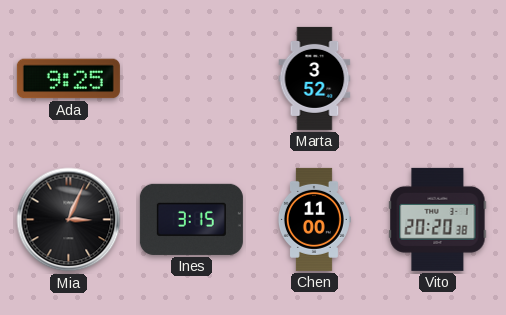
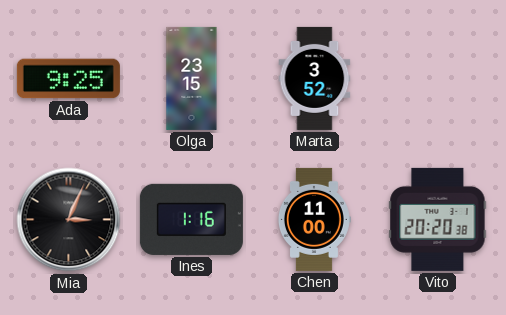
Olga: none -> 23:15
Ines: 3:15 -> 1:16
